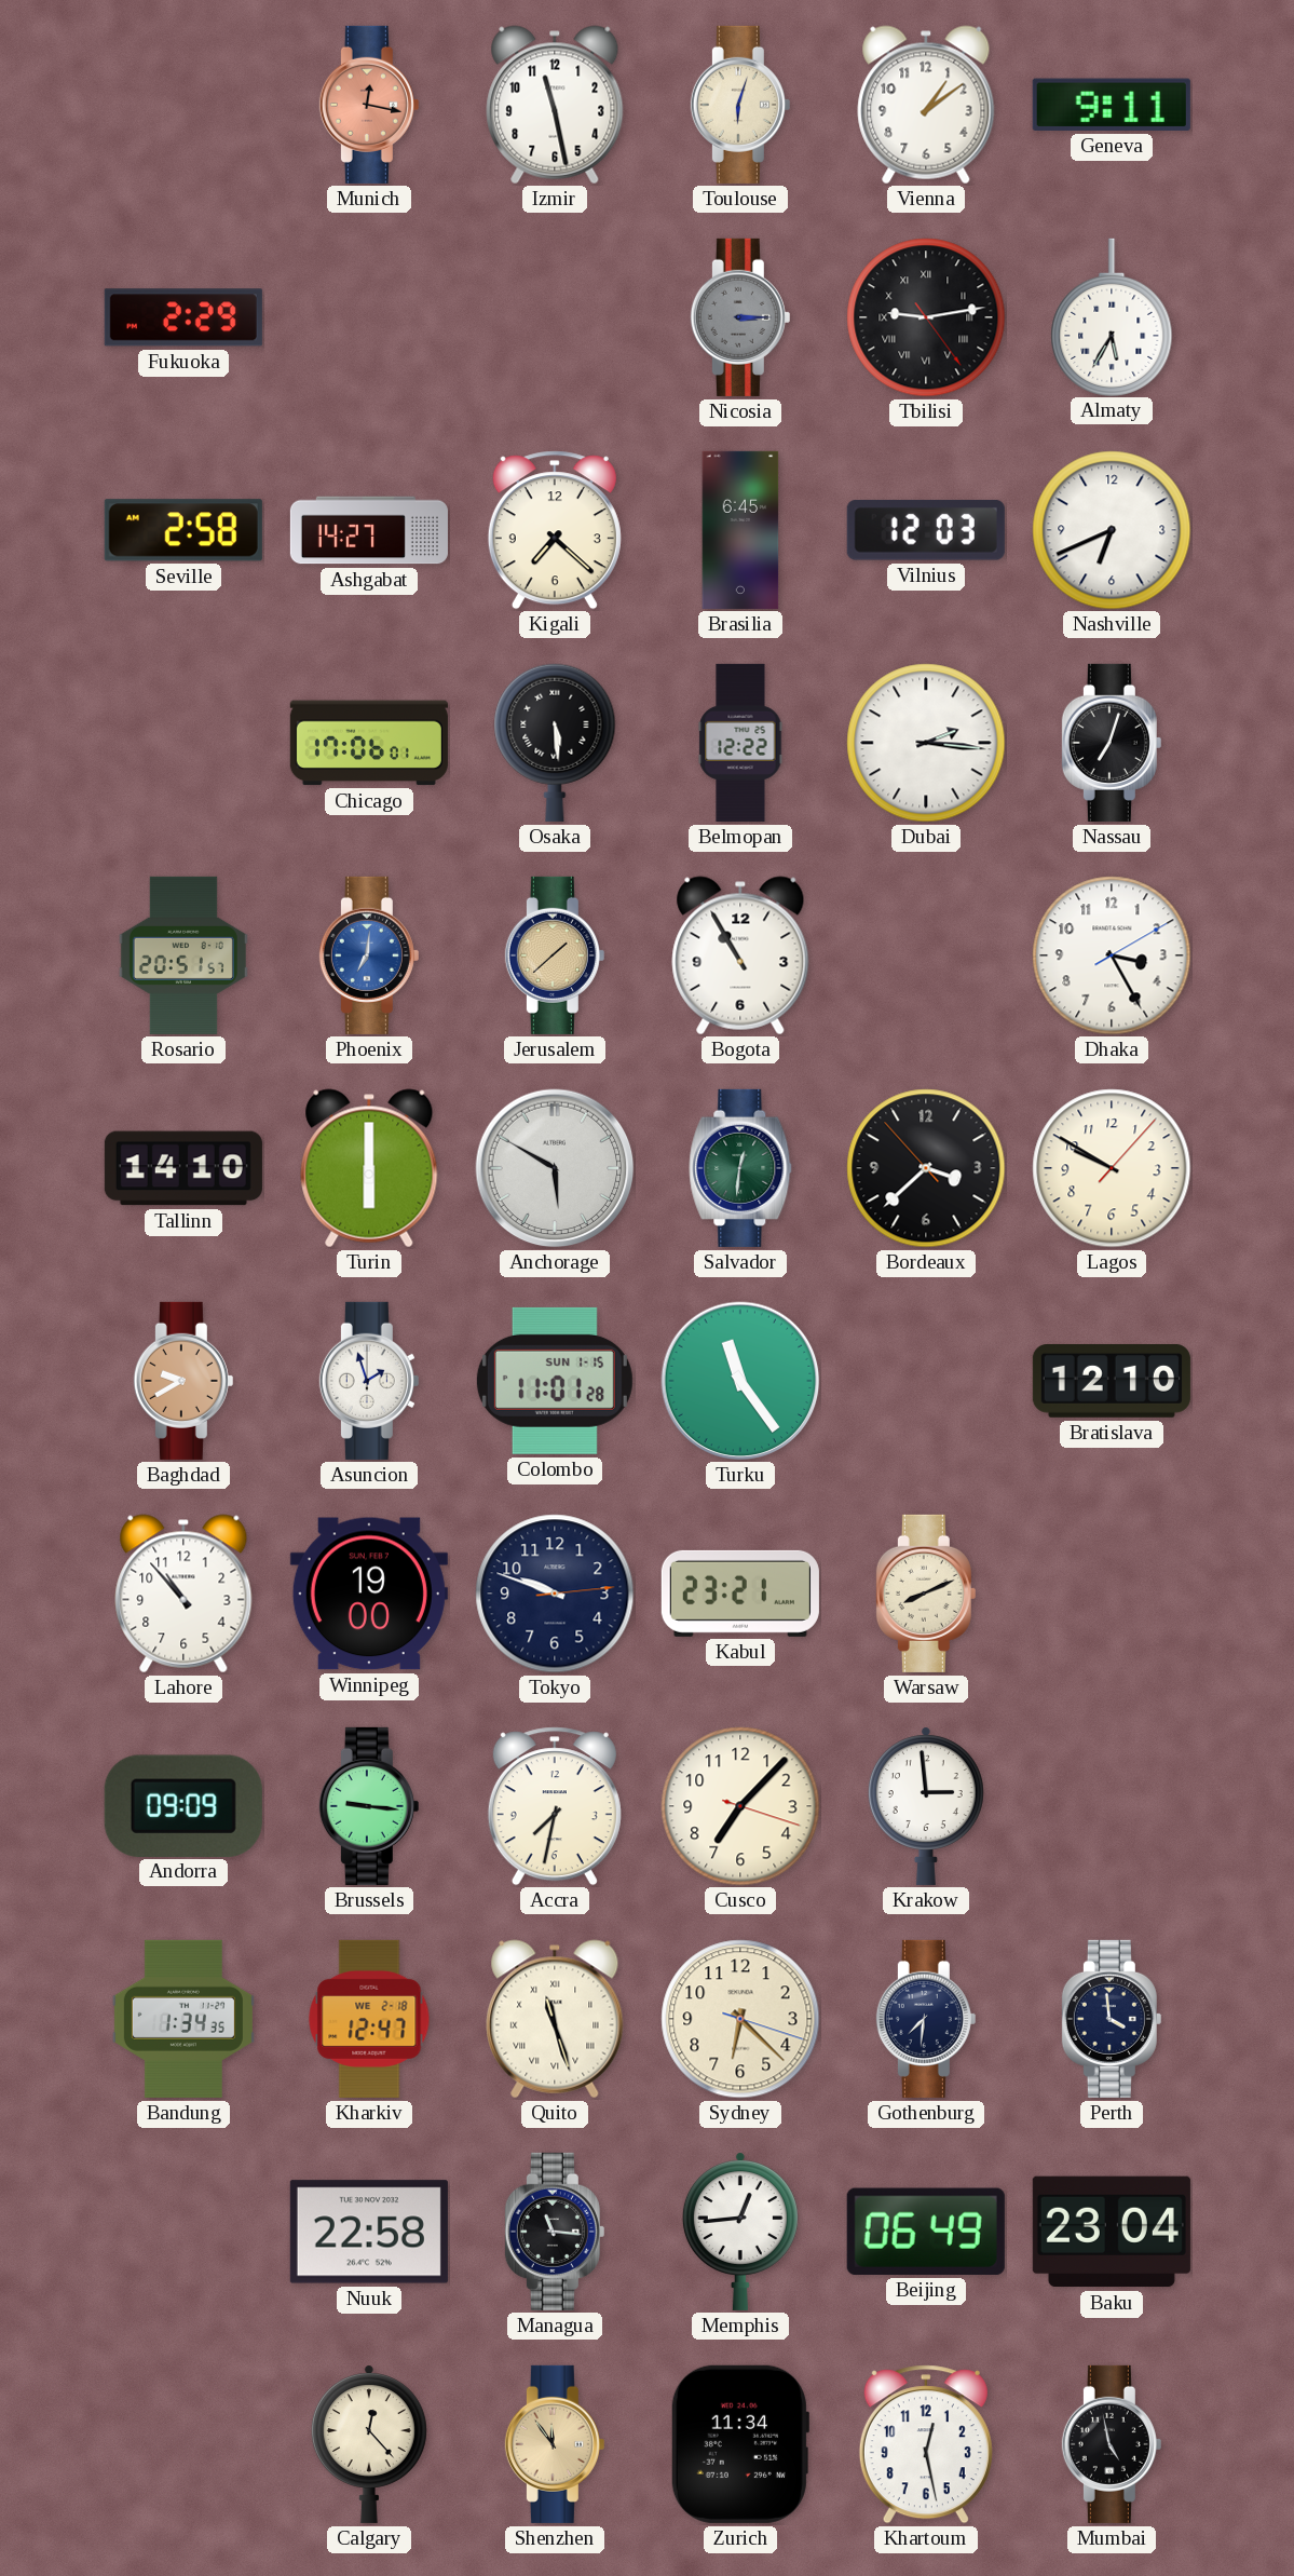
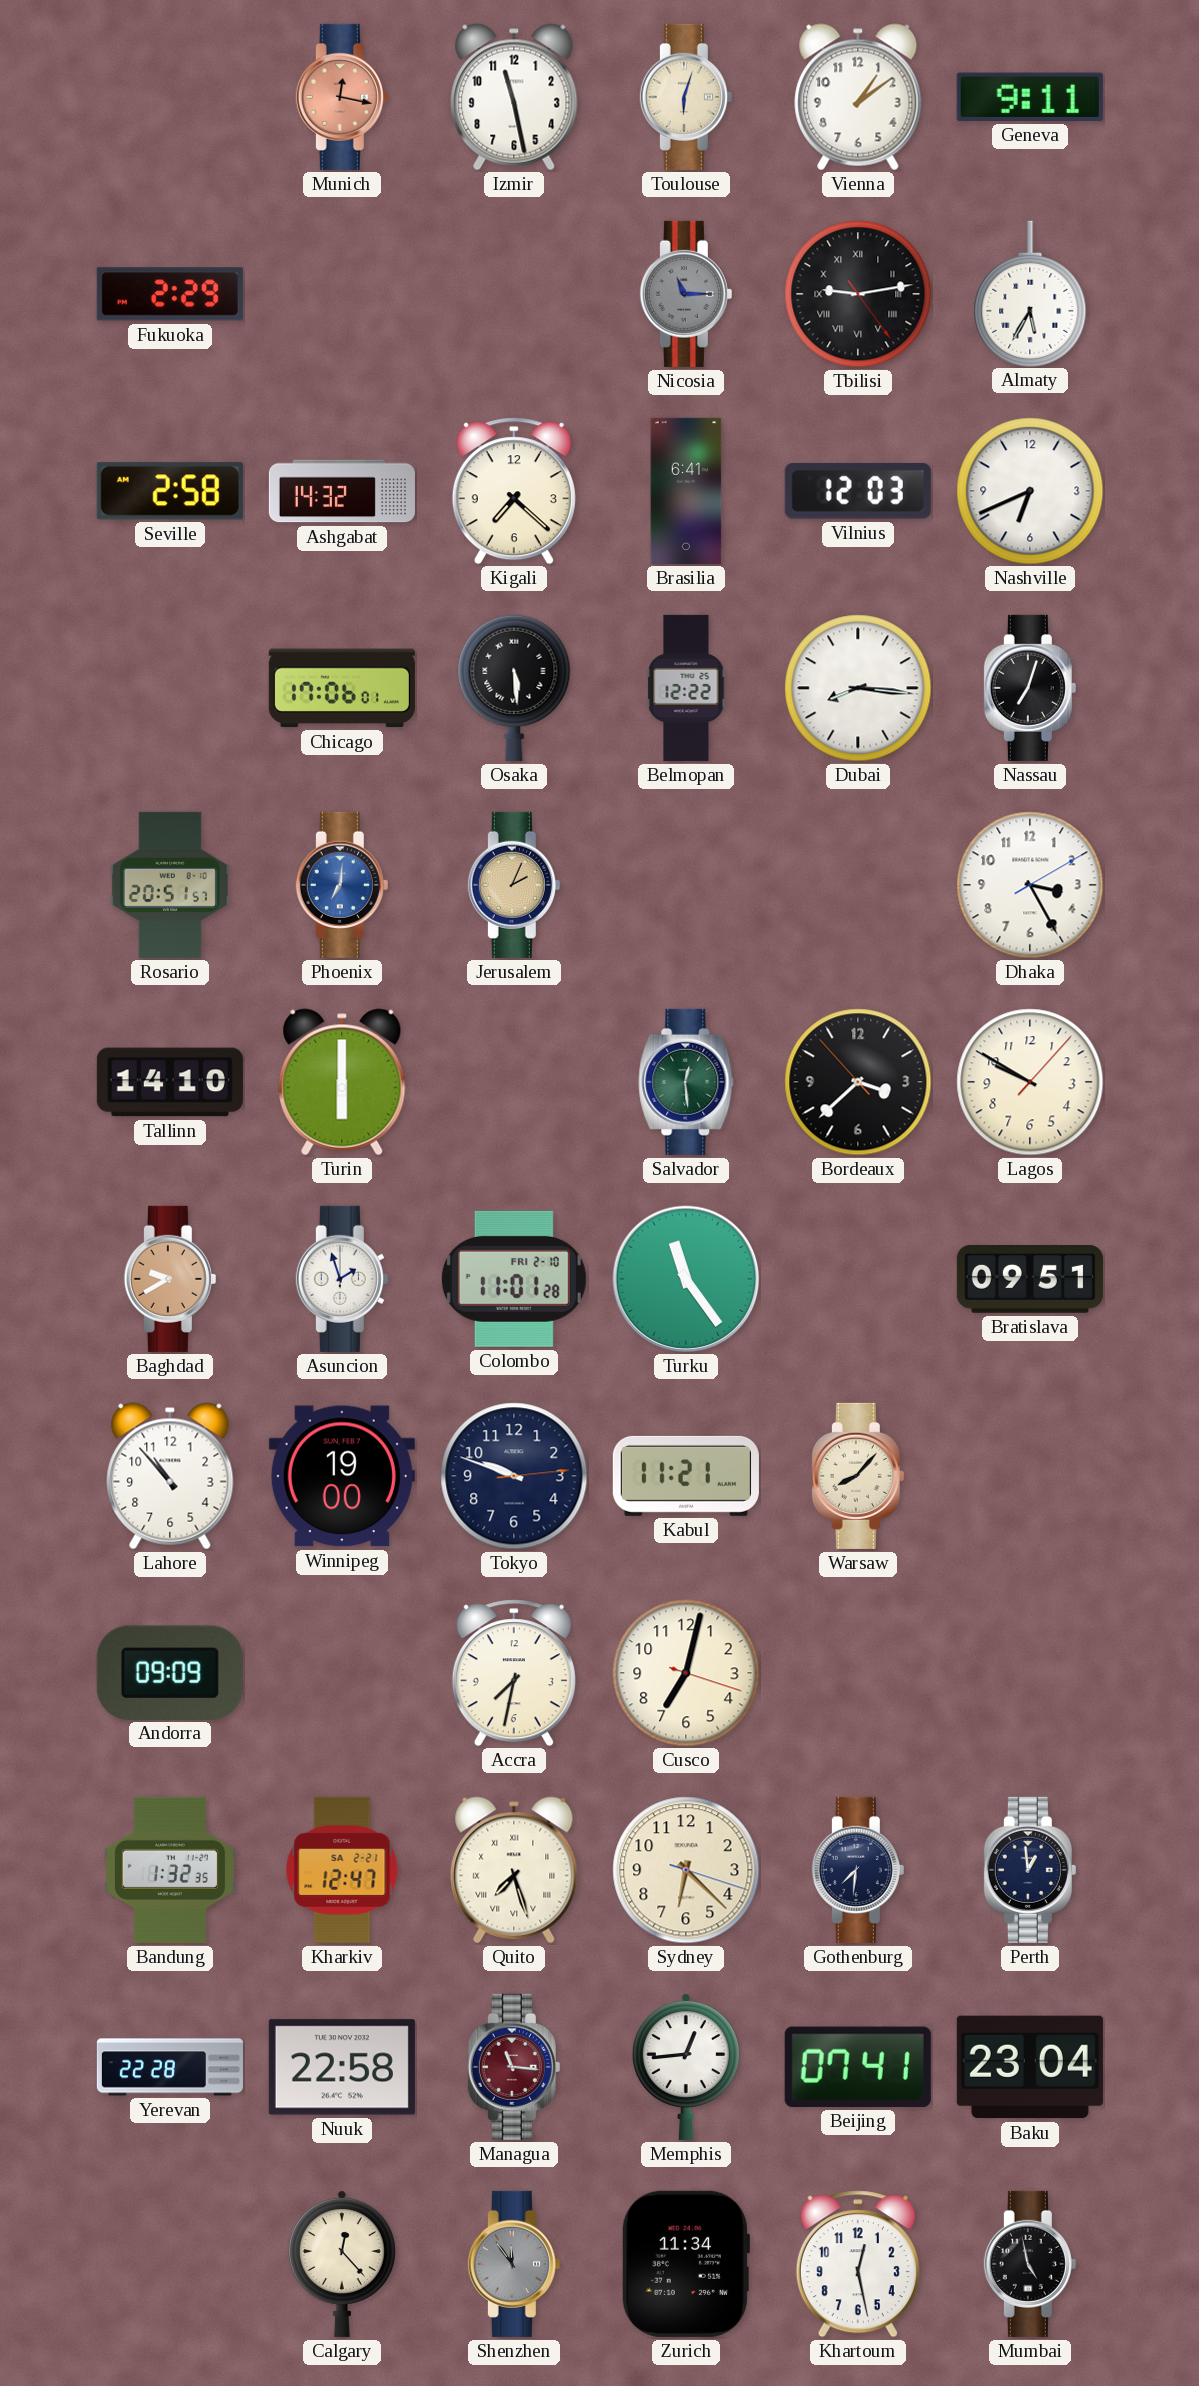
Nicosia: 3:15 -> 11:15
Ashgabat: 14:27 -> 14:32
Brasilia: 6:45 -> 6:41
Dubai: 2:16 -> 8:16
Jerusalem: 1:38 -> 2:04
Bogota: 10:55 -> none
Anchorage: 5:50 -> none
Salvador: 12:31 -> 12:29
Colombo date: SUN 1-15 -> FRI 2-10
Bratislava: 12:10 -> 09:51
Kabul: 23:21 -> 11:21
Warsaw: 8:11 -> 8:07
Brussels: 9:16 -> none
Cusco: 7:07 -> 7:02
Krakow: 2:59 -> none
Bandung: 1:34 -> 1:32
Kharkiv date: WE 2-18 -> SA 2-21
Quito: 11:27 -> 7:27
Perth: 3:59 -> 12:59
Yerevan: none -> 22:28
Managua dial: black -> burgundy
Beijing: 06:49 -> 07:41
Shenzhen dial: champagne -> grey
